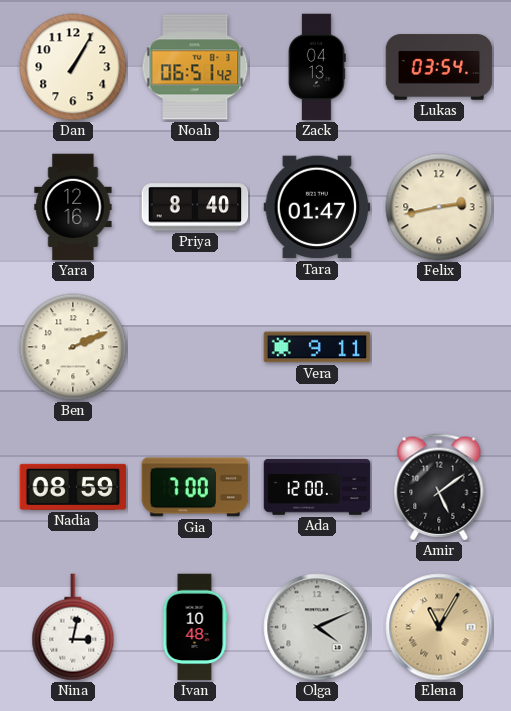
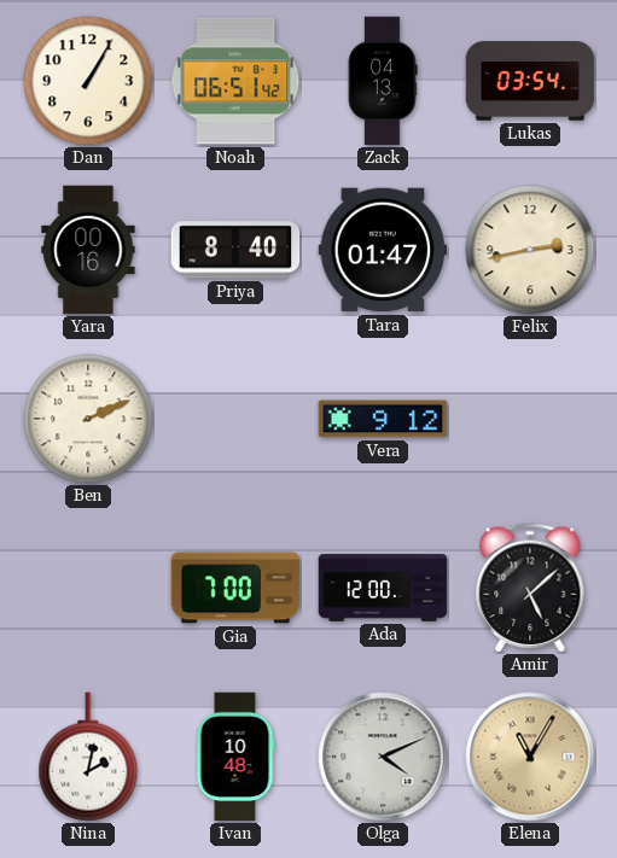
Yara: 12:16 -> 00:16
Vera: 9:11 -> 9:12
Nadia: 08:59 -> none
Amir: 5:09 -> 5:08
Nina: 3:02 -> 2:02
